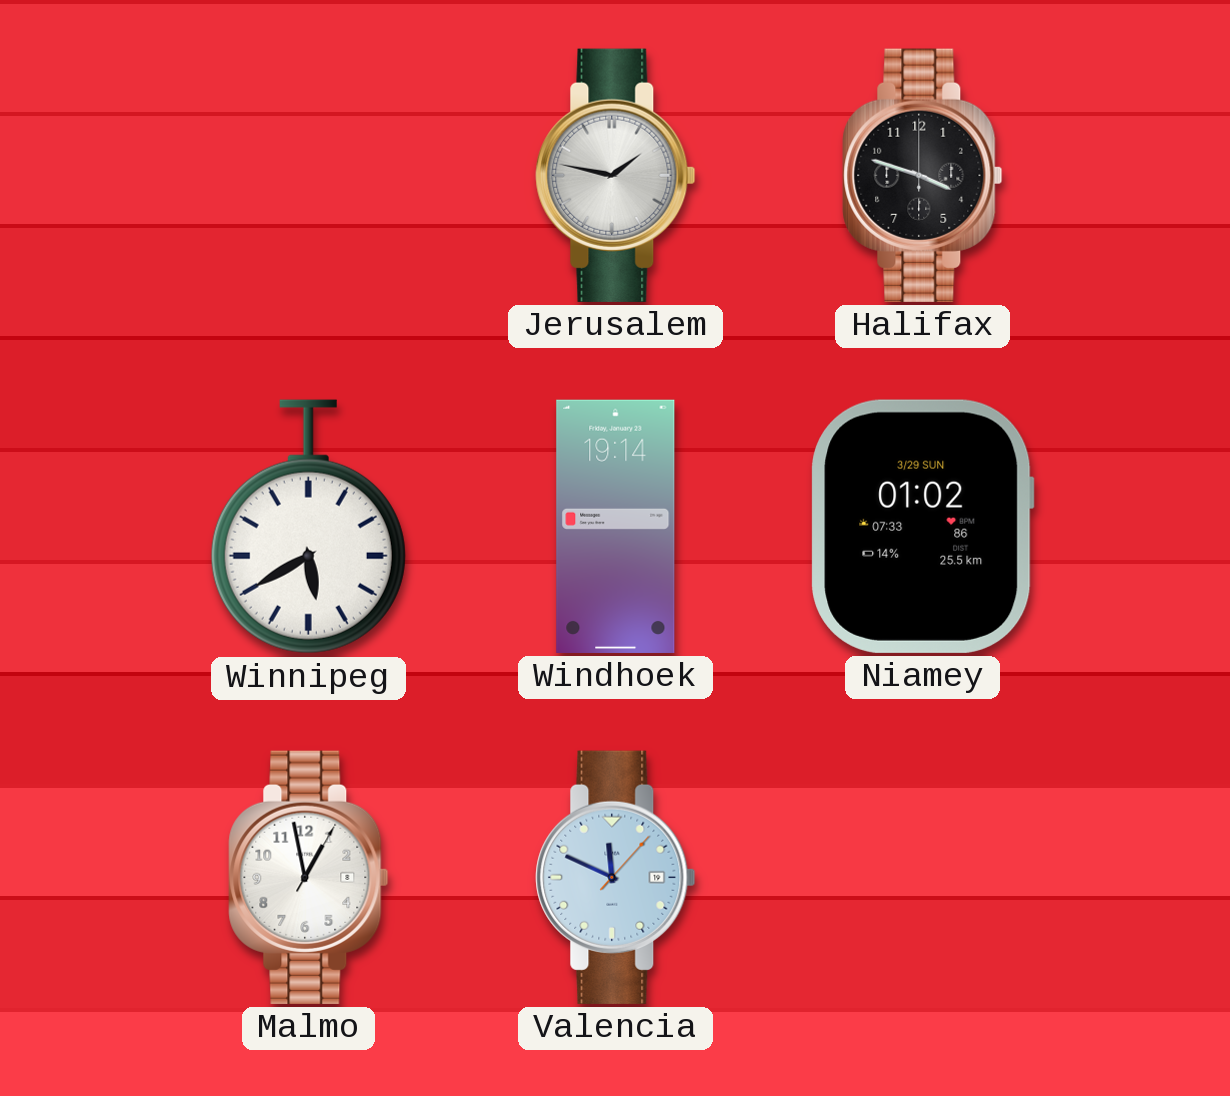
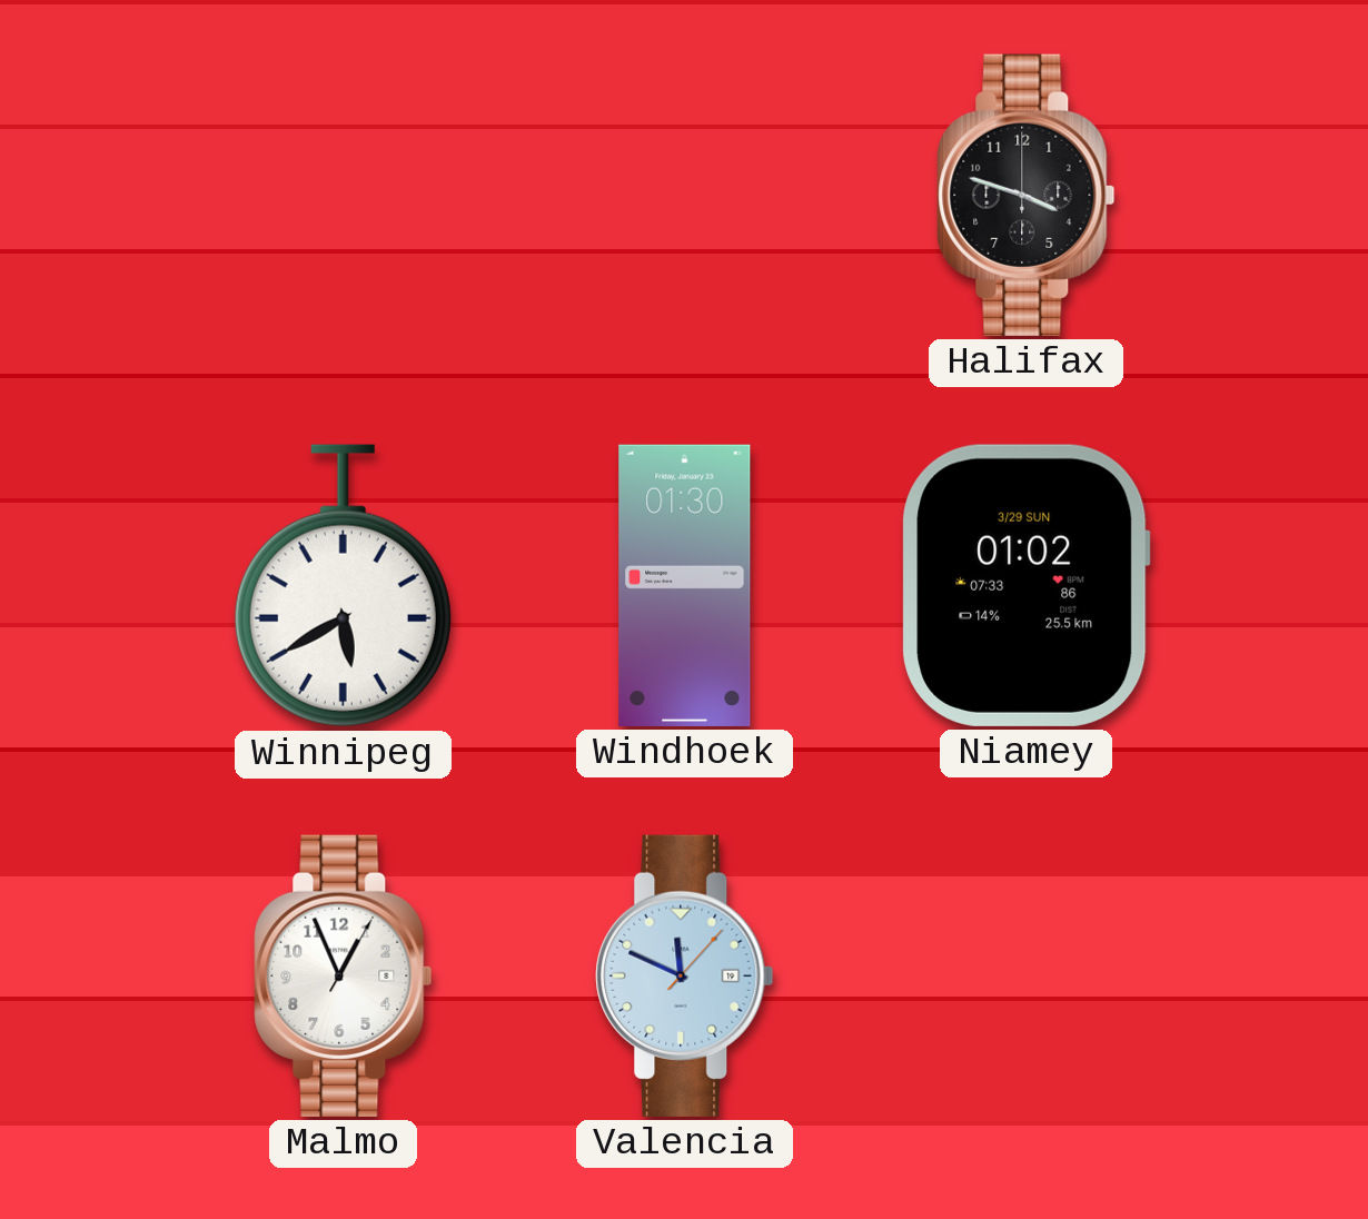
Jerusalem: 1:47 -> none
Windhoek: 19:14 -> 01:30
Malmo: 12:58 -> 12:56
